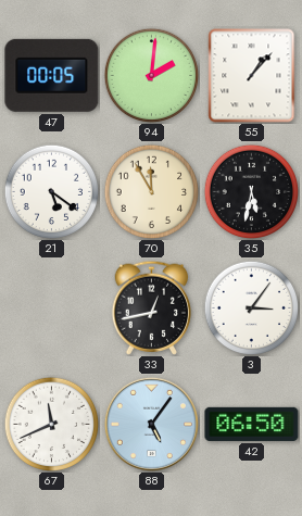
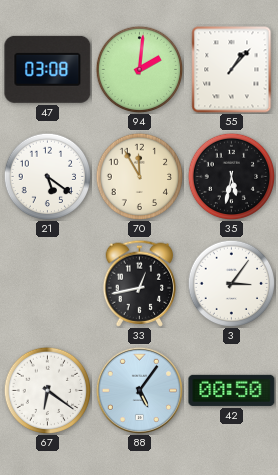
47: 00:05 -> 03:08
67: 11:41 -> 6:21
42: 06:50 -> 00:50
